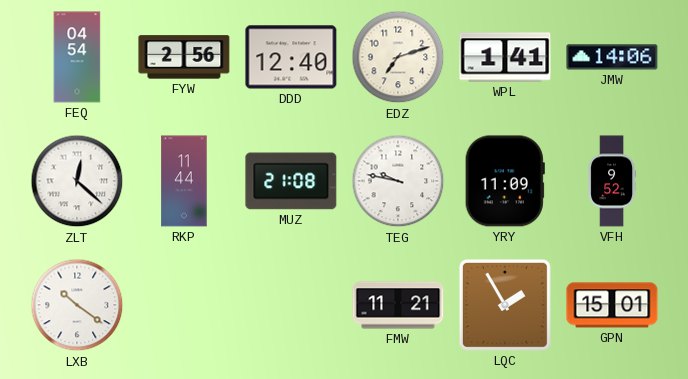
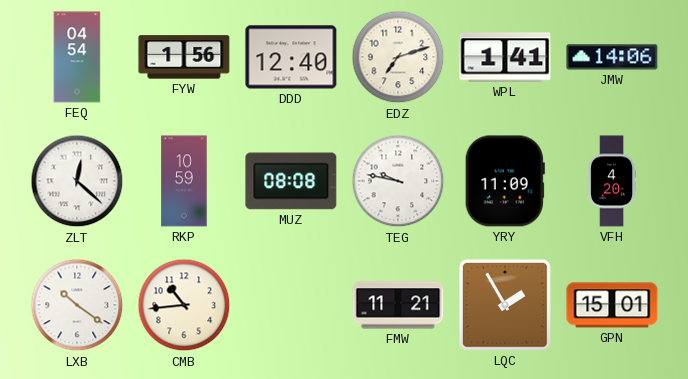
FYW: 2:56 -> 1:56
RKP: 11:44 -> 10:59
MUZ: 21:08 -> 08:08
VFH: 9:52 -> 4:20
CMB: none -> 10:44
